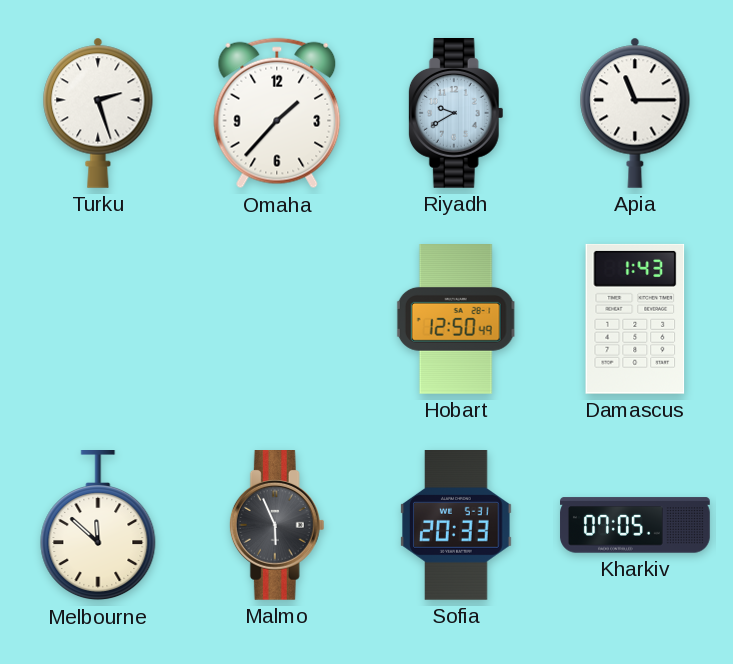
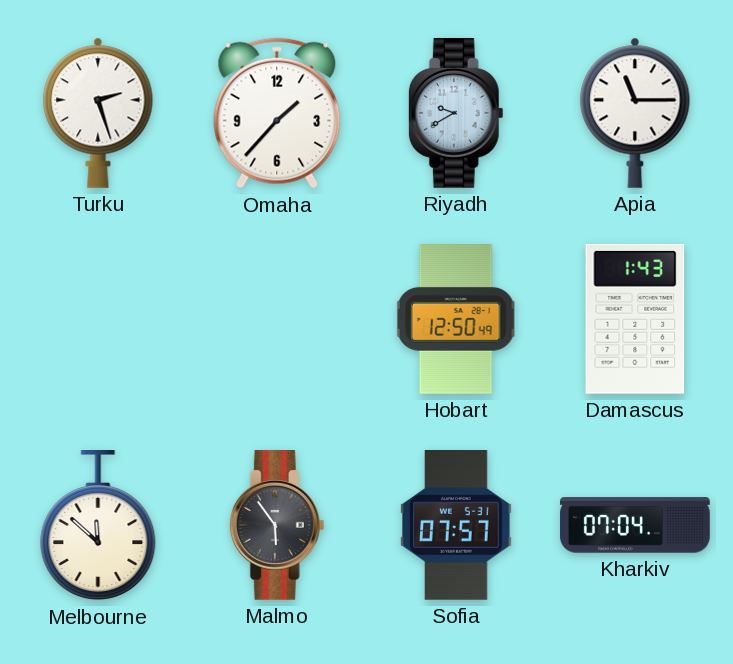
Malmo: 5:56 -> 5:54
Sofia: 20:33 -> 07:57
Kharkiv: 07:05 -> 07:04
